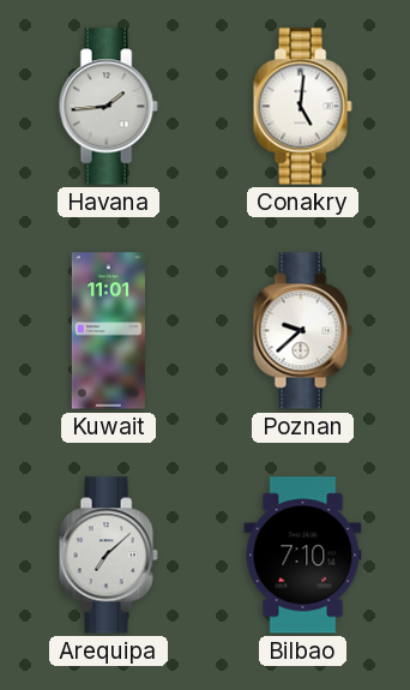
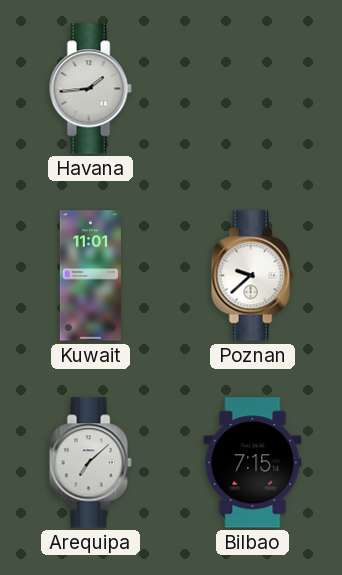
Conakry: 5:01 -> none
Bilbao: 7:10 -> 7:15
